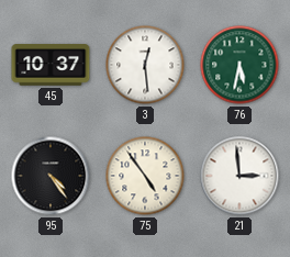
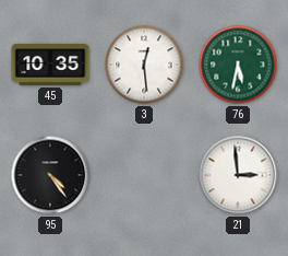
45: 10:37 -> 10:35
75: 4:54 -> none
